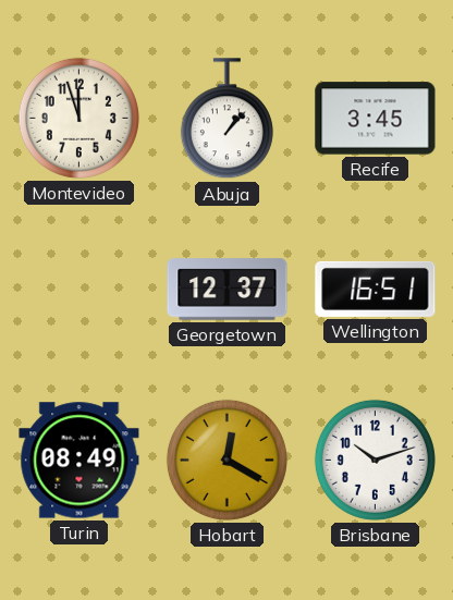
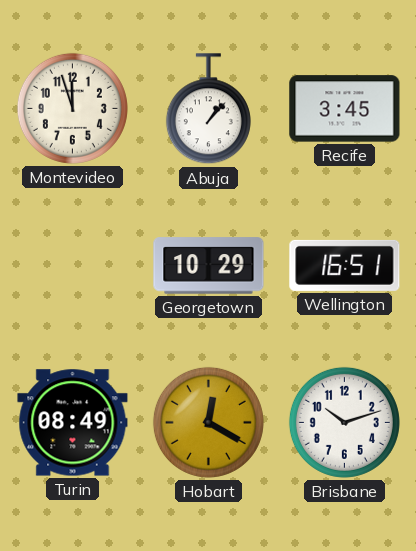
Georgetown: 12:37 -> 10:29
